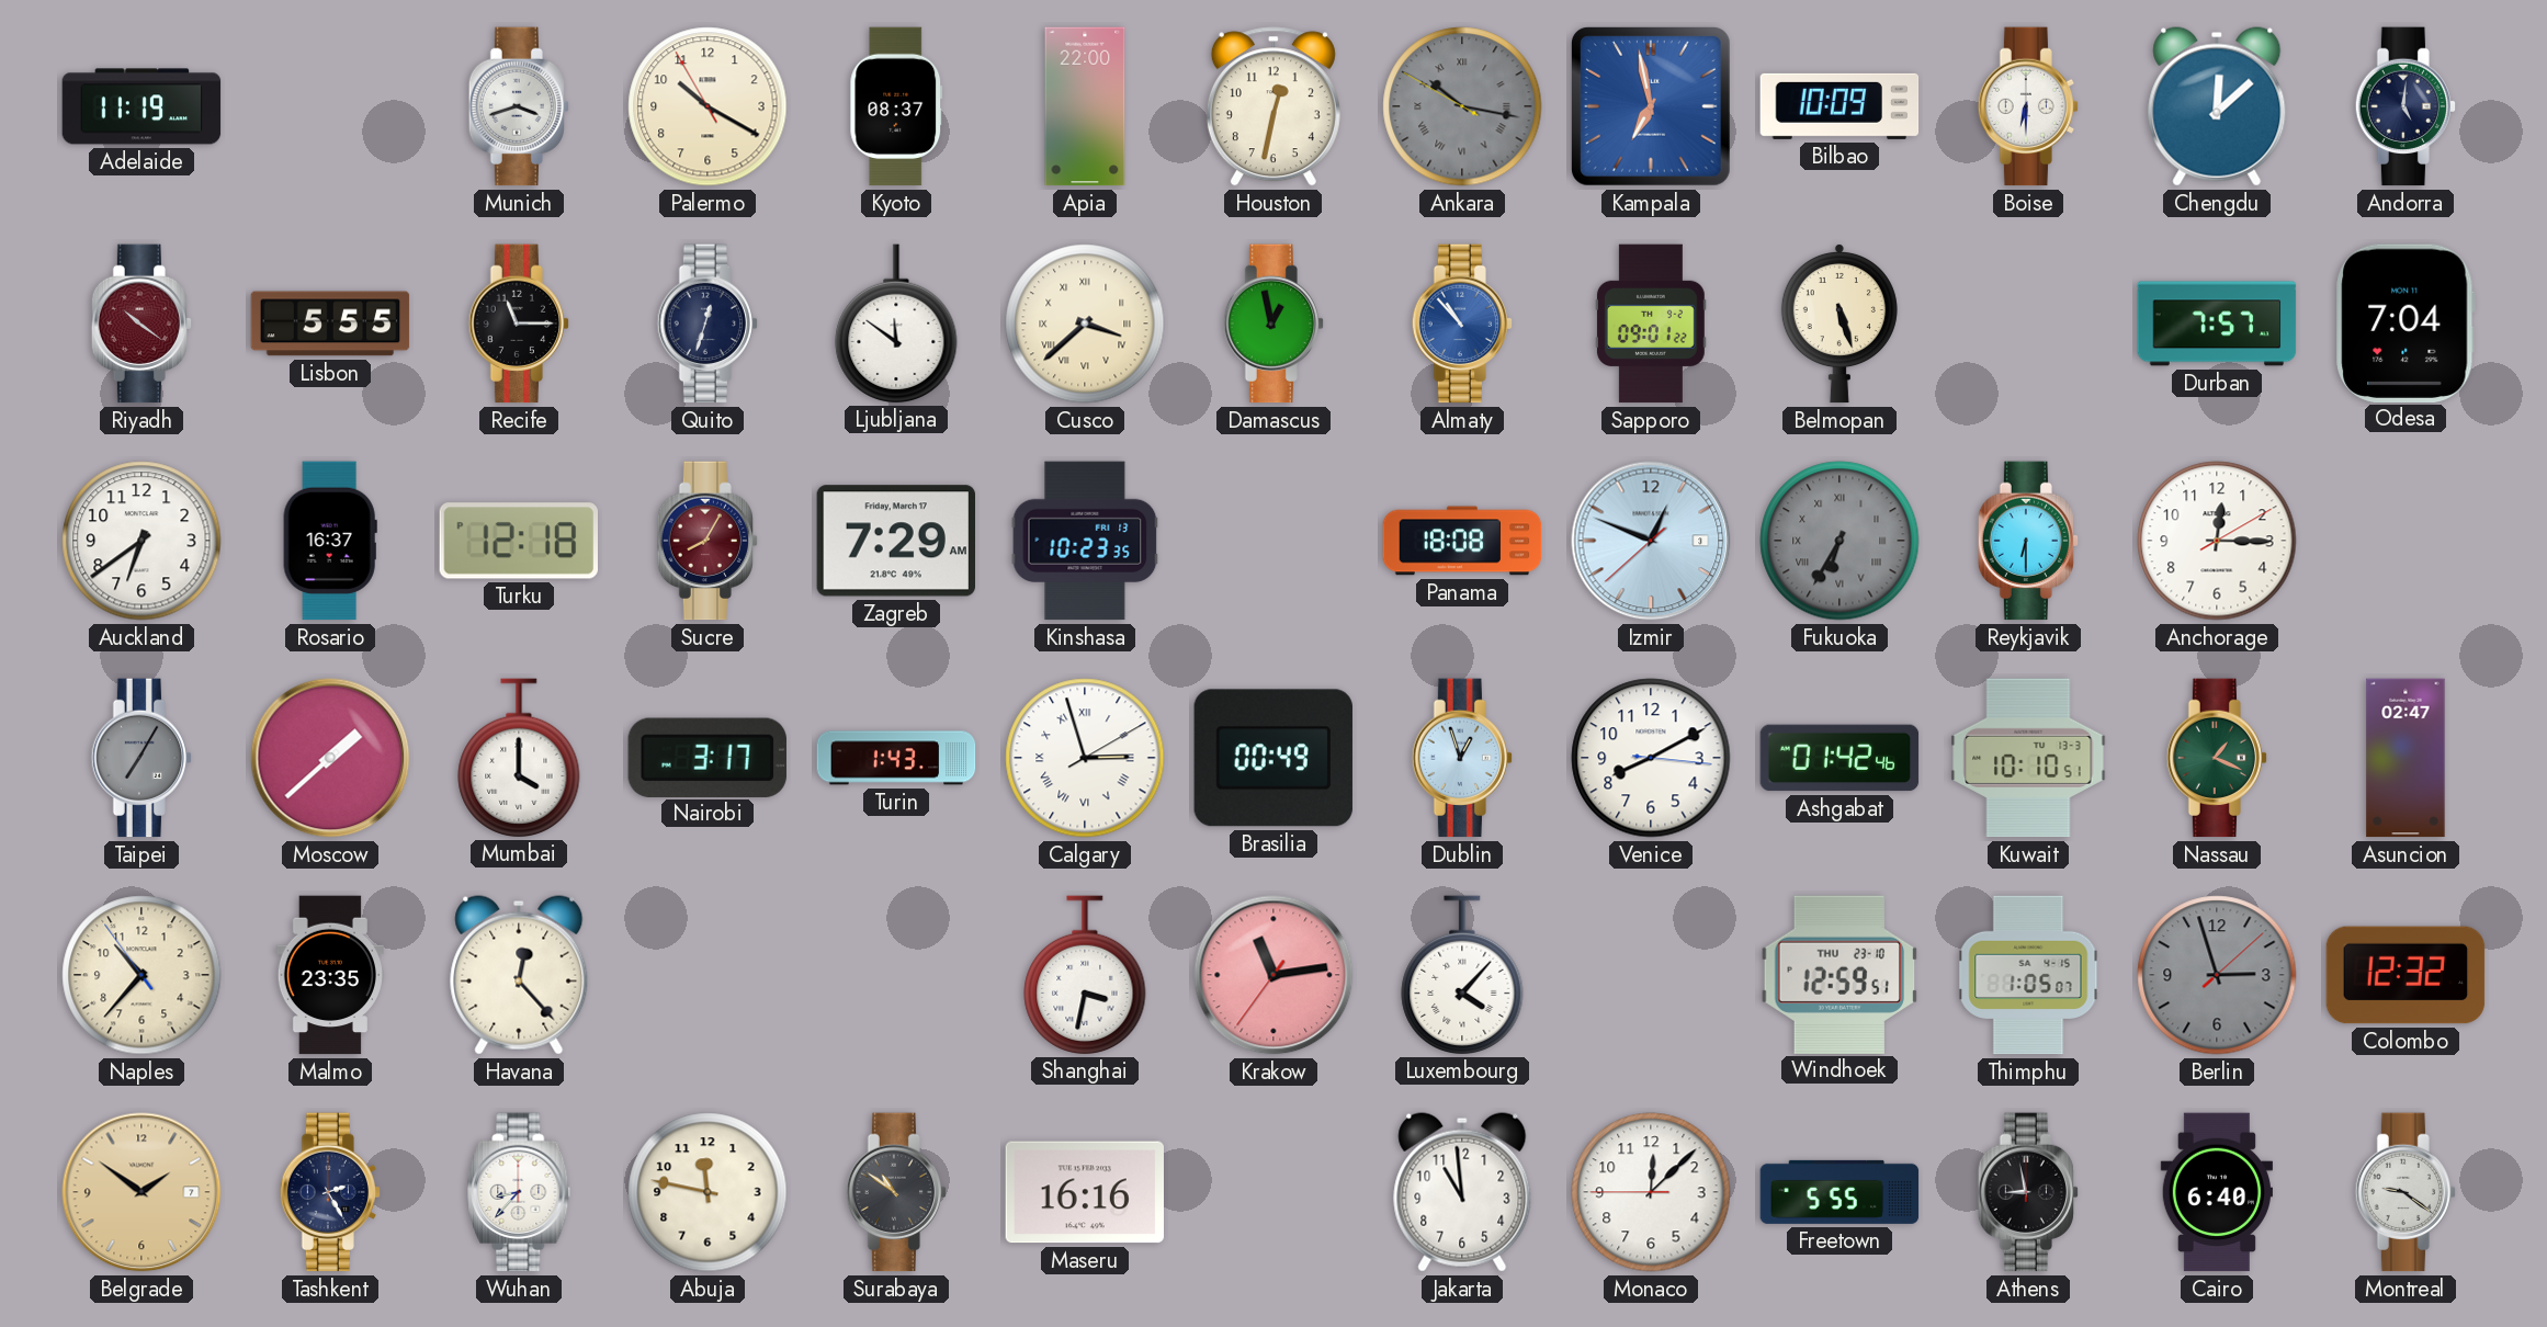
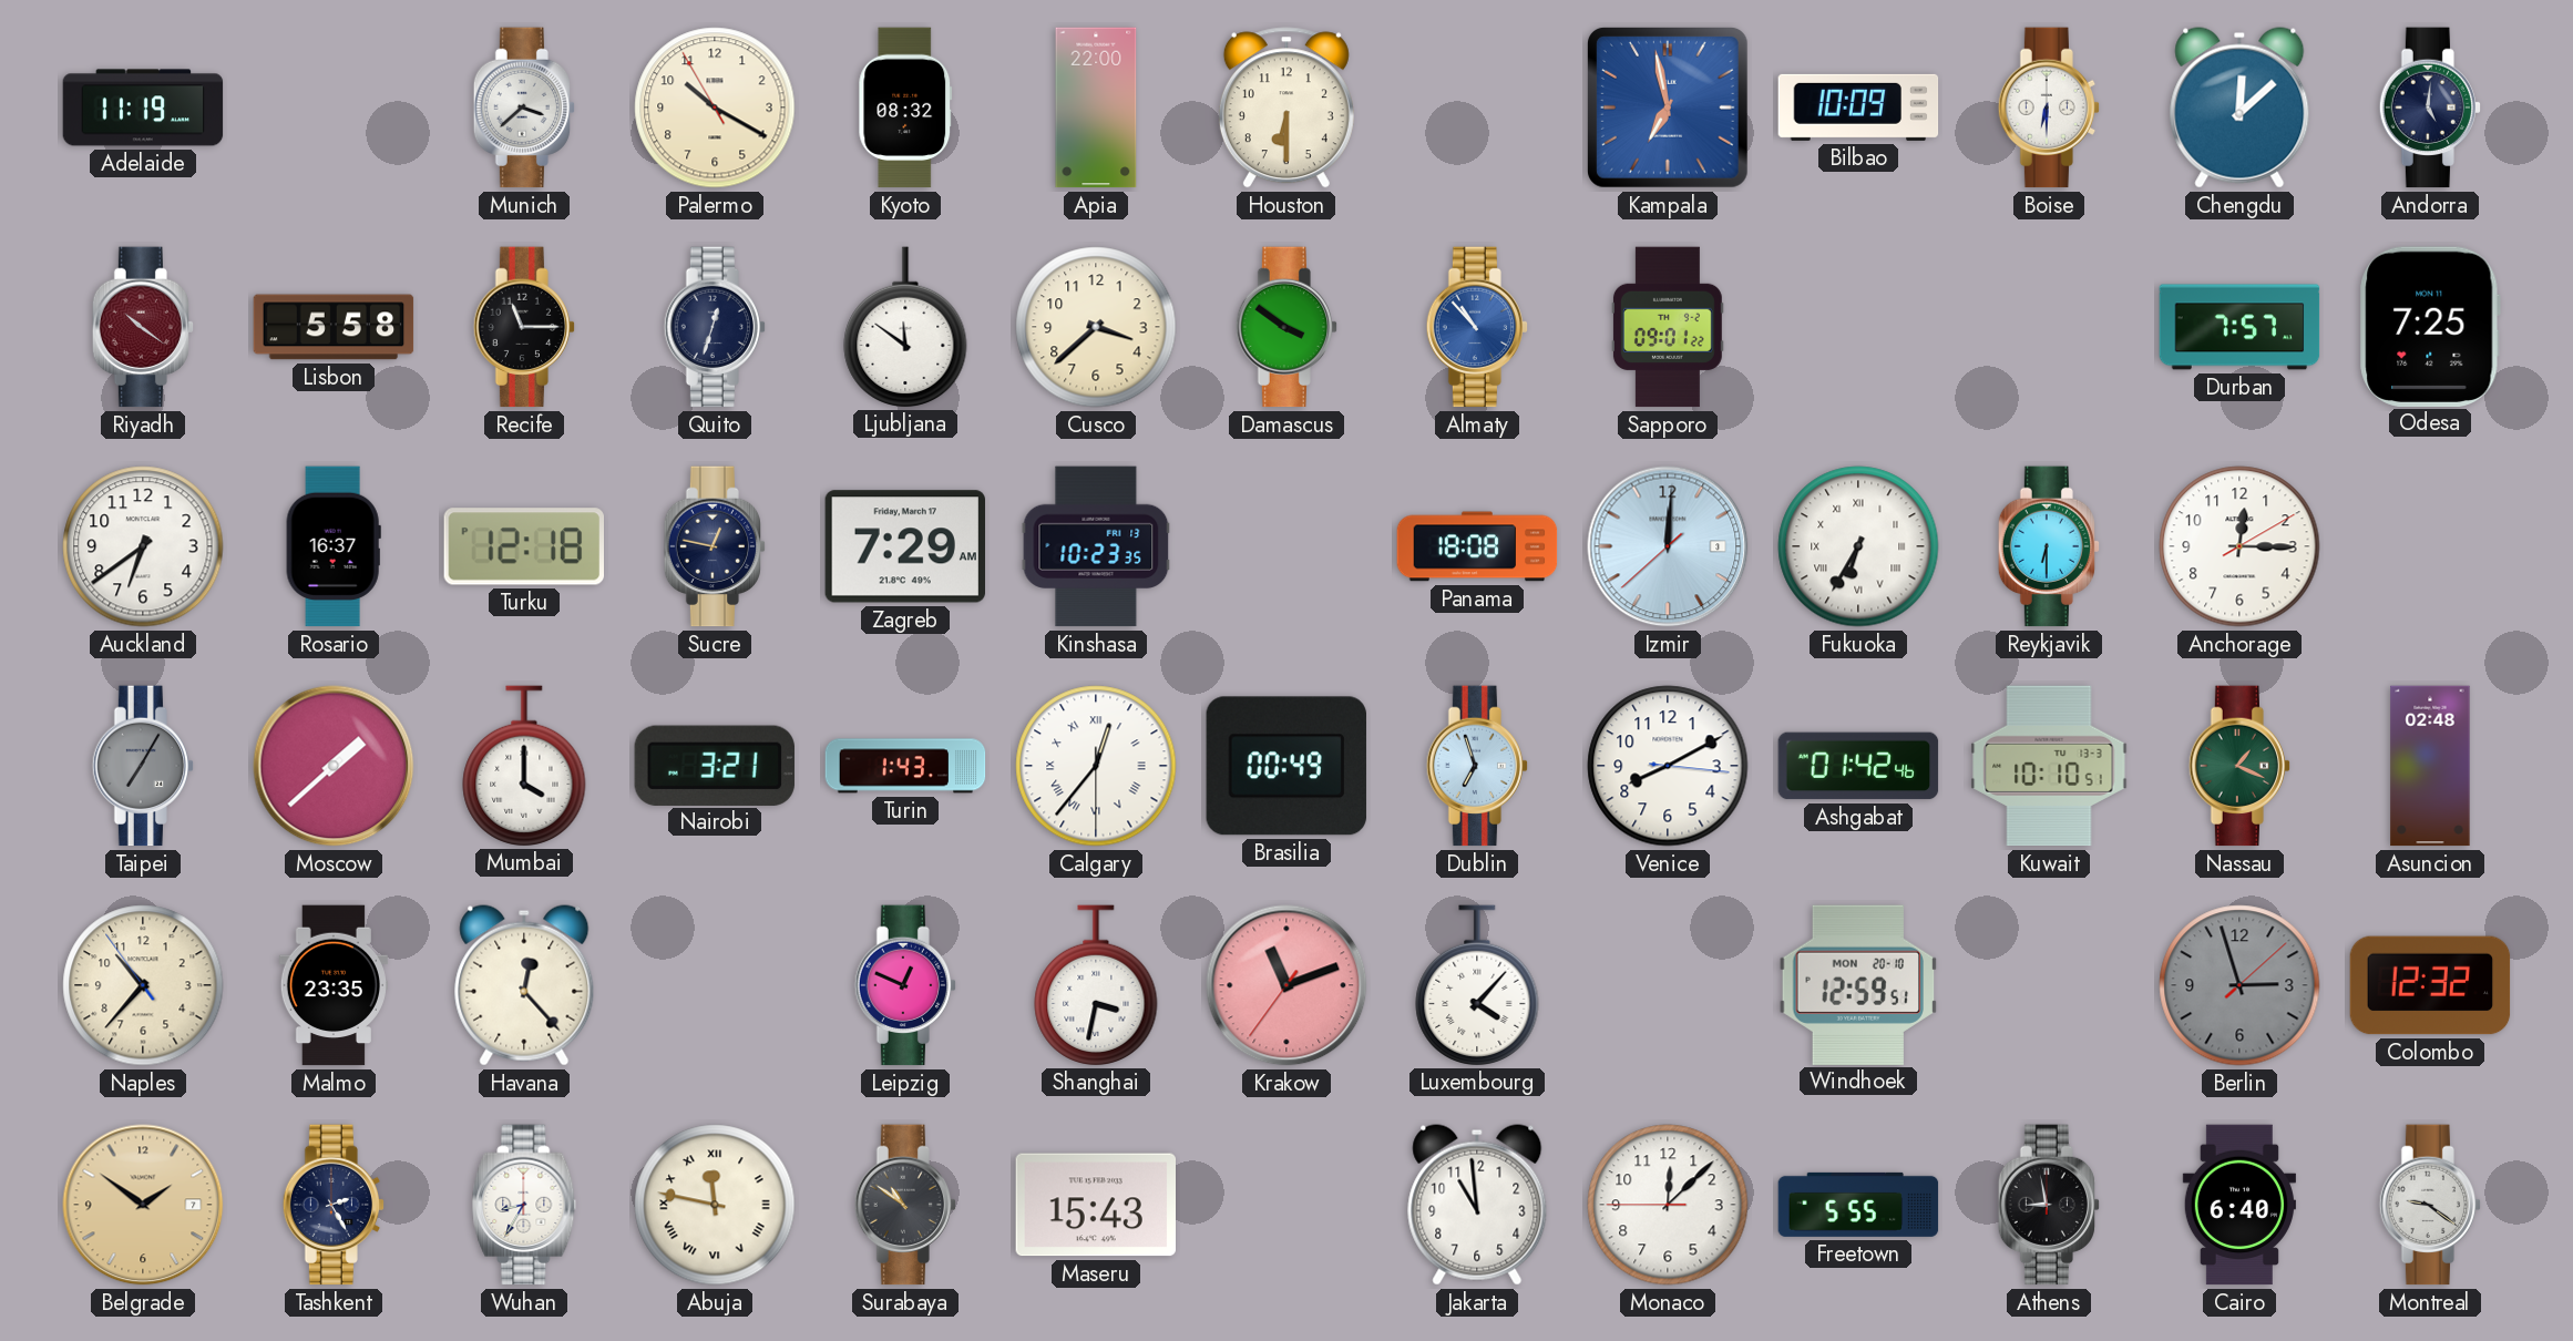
Munich: 3:42 -> 3:38
Kyoto: 08:37 -> 08:32
Houston: 12:32 -> 6:30
Ankara: 10:16 -> none
Lisbon: 5:55 -> 5:58
Cusco numerals: Roman -> Arabic
Damascus: 12:58 -> 3:51
Belmopan: 5:27 -> none
Odesa: 7:04 -> 7:25
Sucre: 8:05 -> 12:47
Sucre dial: burgundy -> navy
Izmir: 12:48 -> 12:00
Fukuoka dial: grey -> white
Nairobi: 3:17 -> 3:21
Calgary: 2:57 -> 12:36
Dublin: 12:57 -> 6:57
Asuncion: 02:47 -> 02:48
Leipzig: none -> 12:49
Krakow: 11:13 -> 11:11
Windhoek date: THU 23-10 -> MON 20-10
Thimphu: 1:05 -> none
Wuhan: 8:37 -> 8:35
Abuja numerals: Arabic -> Roman
Maseru: 16:16 -> 15:43
